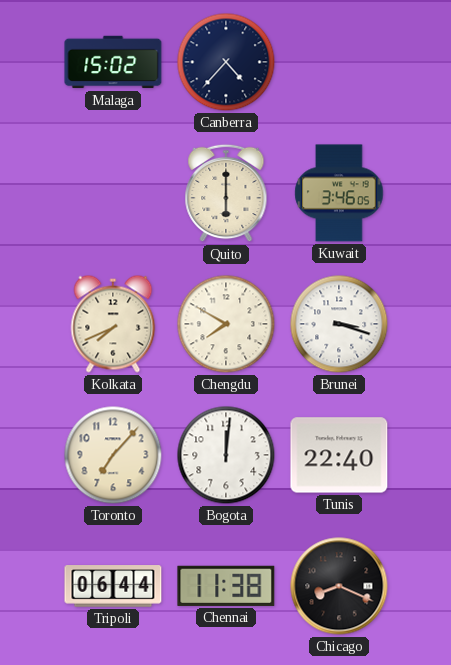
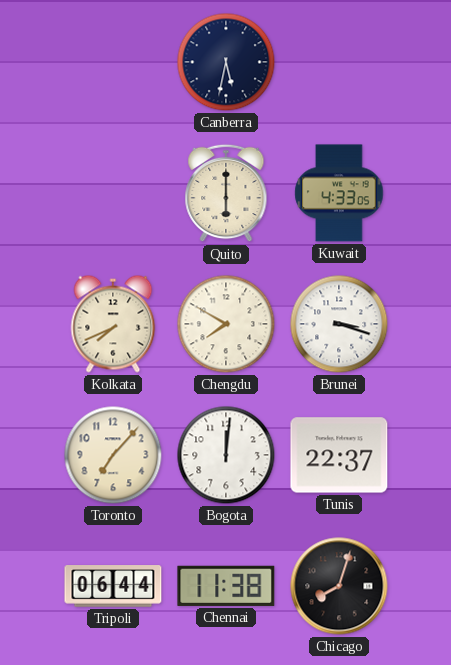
Malaga: 15:02 -> none
Canberra: 4:37 -> 5:32
Kuwait: 3:46 -> 4:33
Tunis: 22:40 -> 22:37
Chicago: 8:19 -> 8:03
